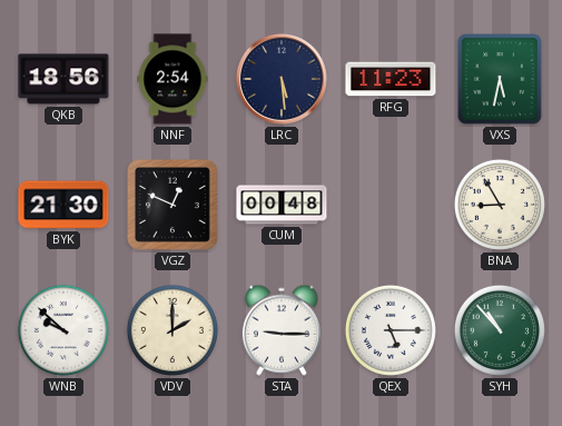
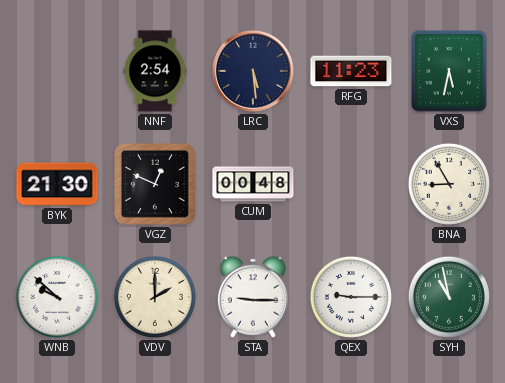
QKB: 18:56 -> none
QEX: 5:15 -> 9:15
SYH: 10:53 -> 10:58
